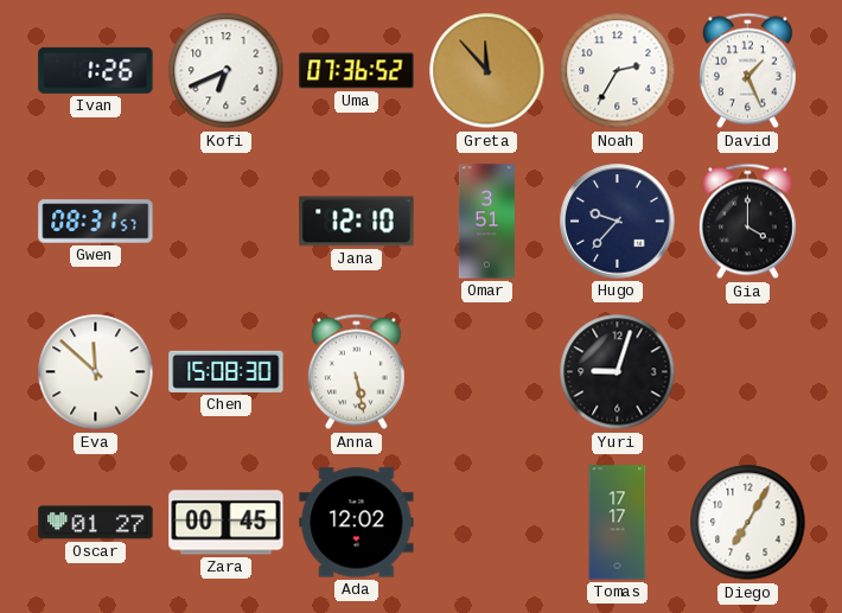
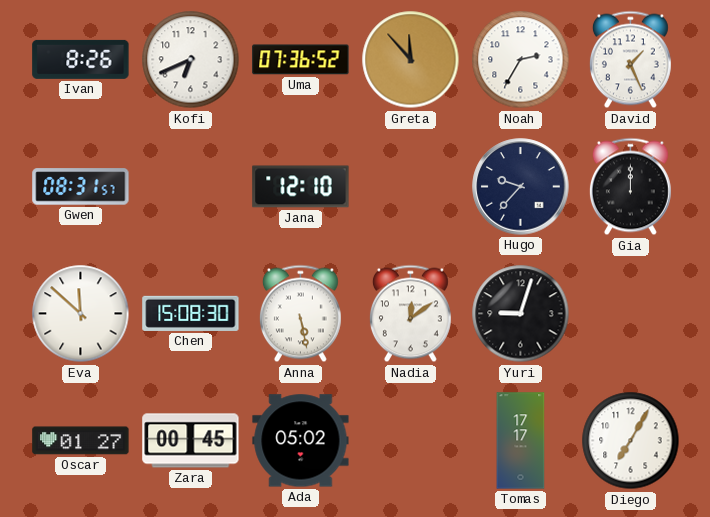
Ivan: 1:26 -> 8:26
Omar: 3:51 -> none
Gia: 4:00 -> 12:00
Nadia: none -> 12:09
Ada: 12:02 -> 05:02
